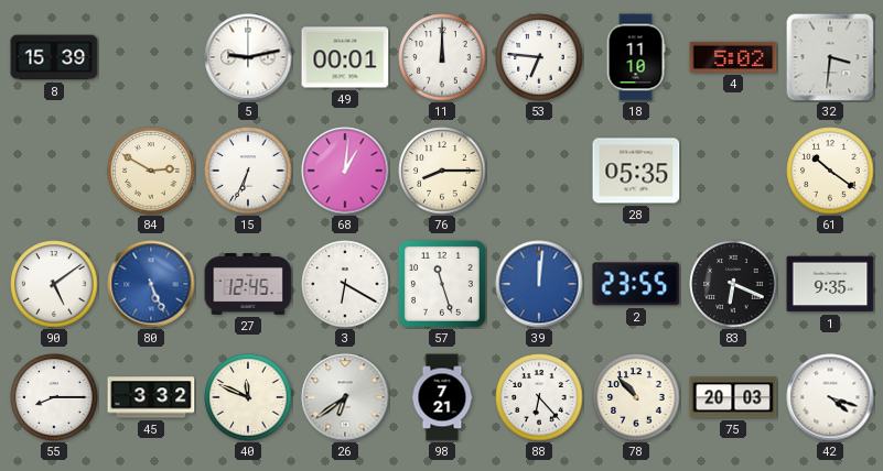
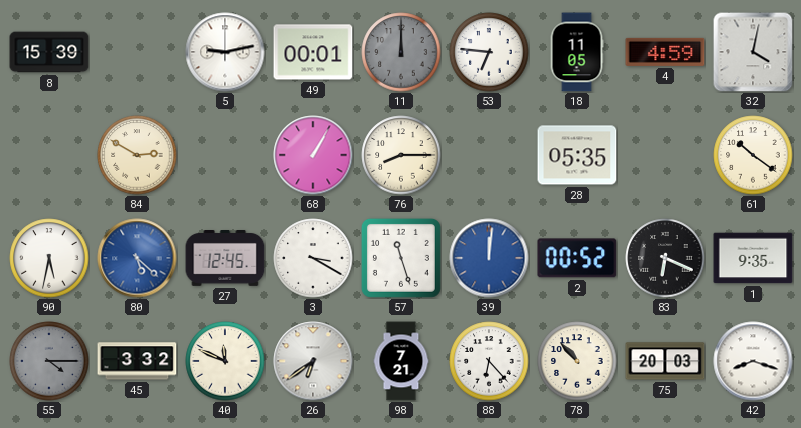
11 dial: white -> grey
18: 11:10 -> 11:05
4: 5:02 -> 4:59
32: 3:31 -> 4:02
15: 6:34 -> none
68: 1:01 -> 1:05
90: 5:09 -> 5:32
80: 5:26 -> 5:22
3: 6:20 -> 3:20
2: 23:55 -> 00:52
55: 8:15 -> 4:15
55 dial: white -> grey
42: 4:18 -> 8:18
